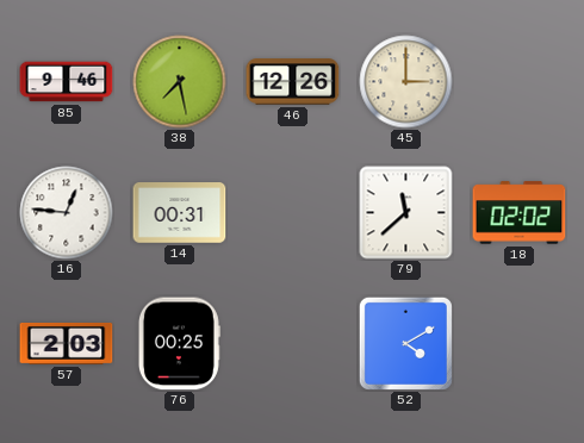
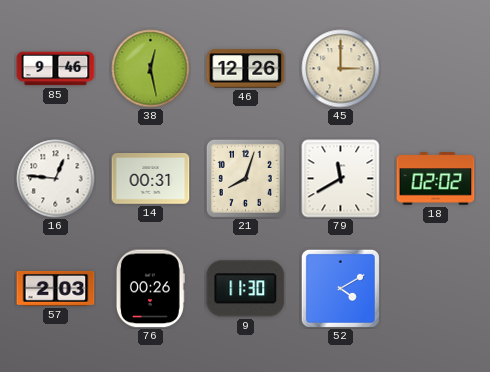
38: 7:28 -> 12:28
21: none -> 8:03
79: 11:38 -> 11:40
76: 00:25 -> 00:26
9: none -> 11:30
